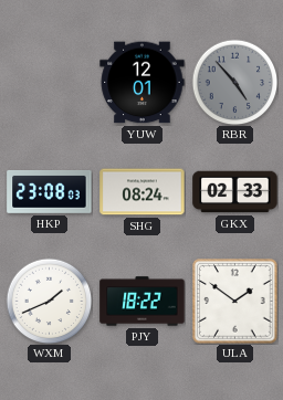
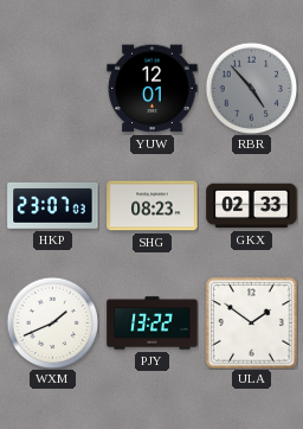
HKP: 23:08 -> 23:07
SHG: 08:24 -> 08:23
PJY: 18:22 -> 13:22
